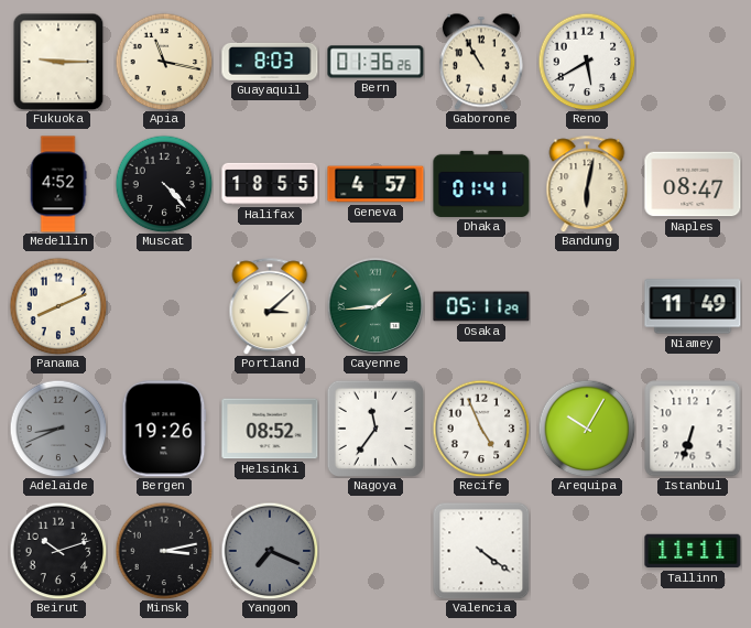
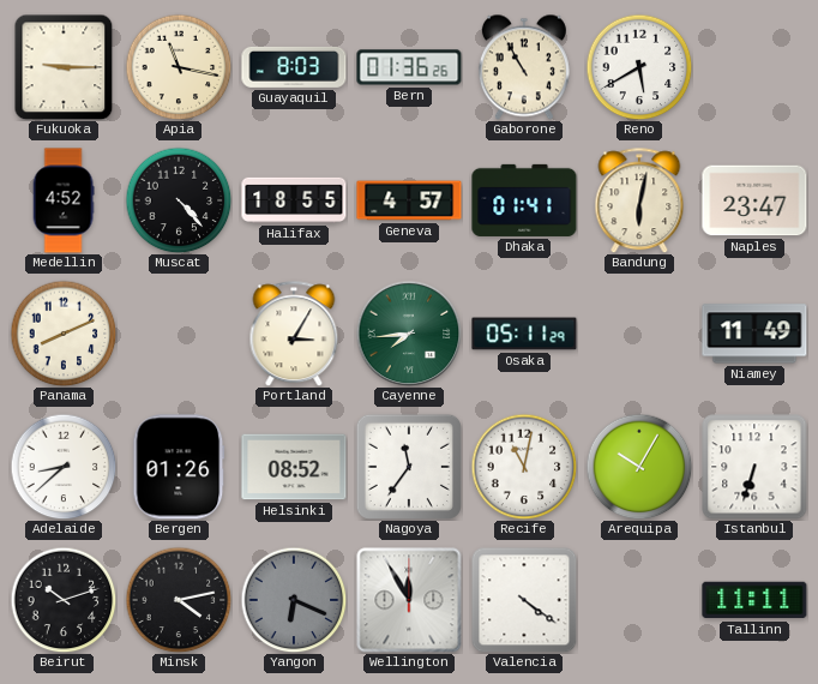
Naples: 08:47 -> 23:47
Portland: 3:08 -> 3:05
Cayenne: 1:44 -> 7:44
Adelaide: 8:41 -> 8:38
Adelaide dial: grey -> white
Bergen: 19:26 -> 01:26
Recife: 4:56 -> 11:02
Minsk: 3:13 -> 4:13
Yangon: 7:19 -> 6:19
Wellington: none -> 11:55
